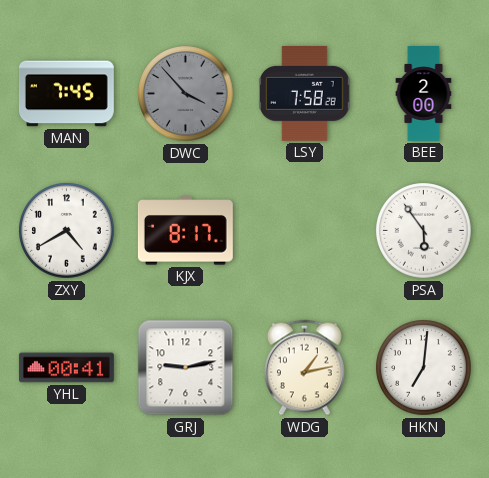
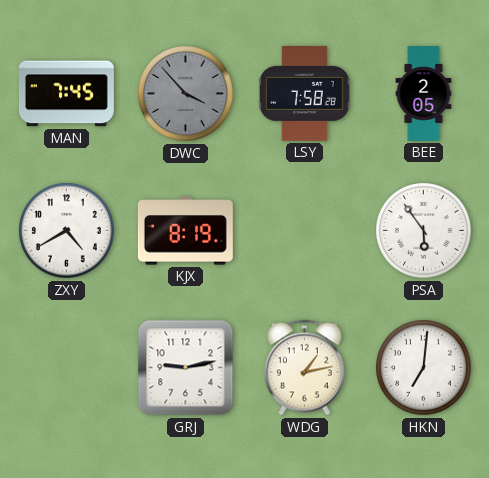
BEE: 2:00 -> 2:05
KJX: 8:17 -> 8:19
YHL: 00:41 -> none
